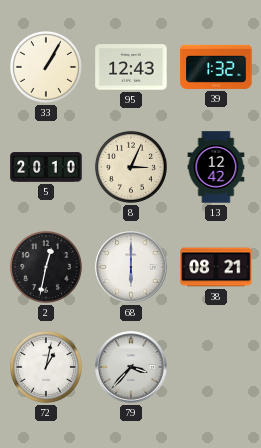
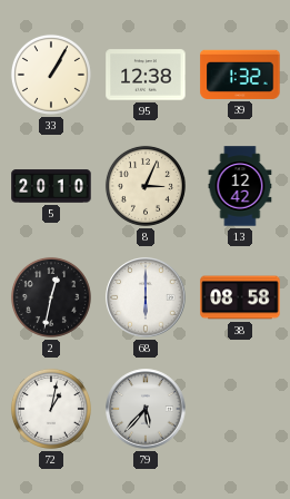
95: 12:43 -> 12:38
38: 08:21 -> 08:58
79: 3:37 -> 5:37
